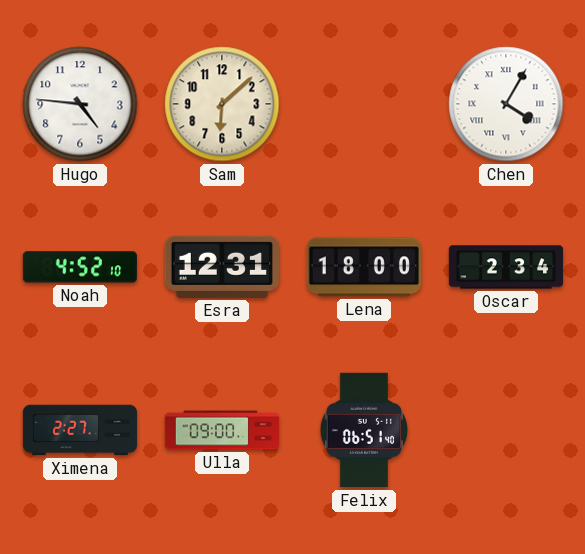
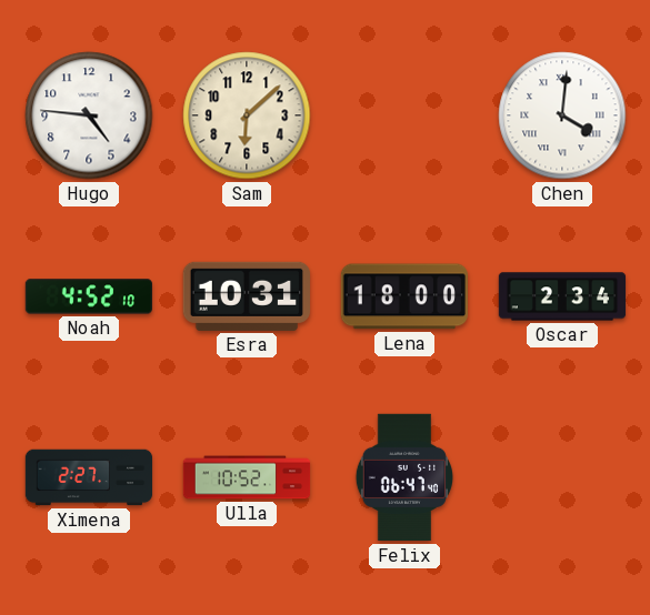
Chen: 4:05 -> 4:01
Esra: 12:31 -> 10:31
Ulla: 09:00 -> 10:52
Felix: 06:51 -> 06:47
